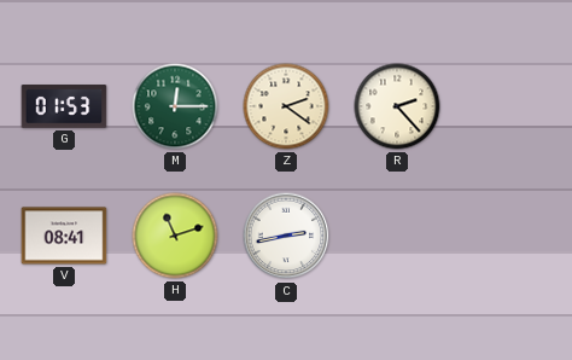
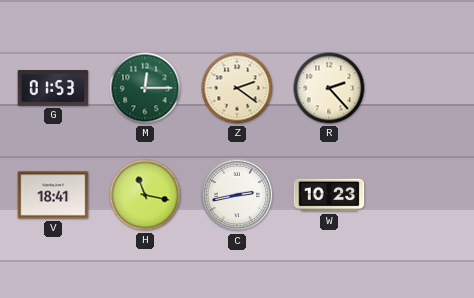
V: 08:41 -> 18:41
H: 11:12 -> 11:17
W: none -> 10:23
